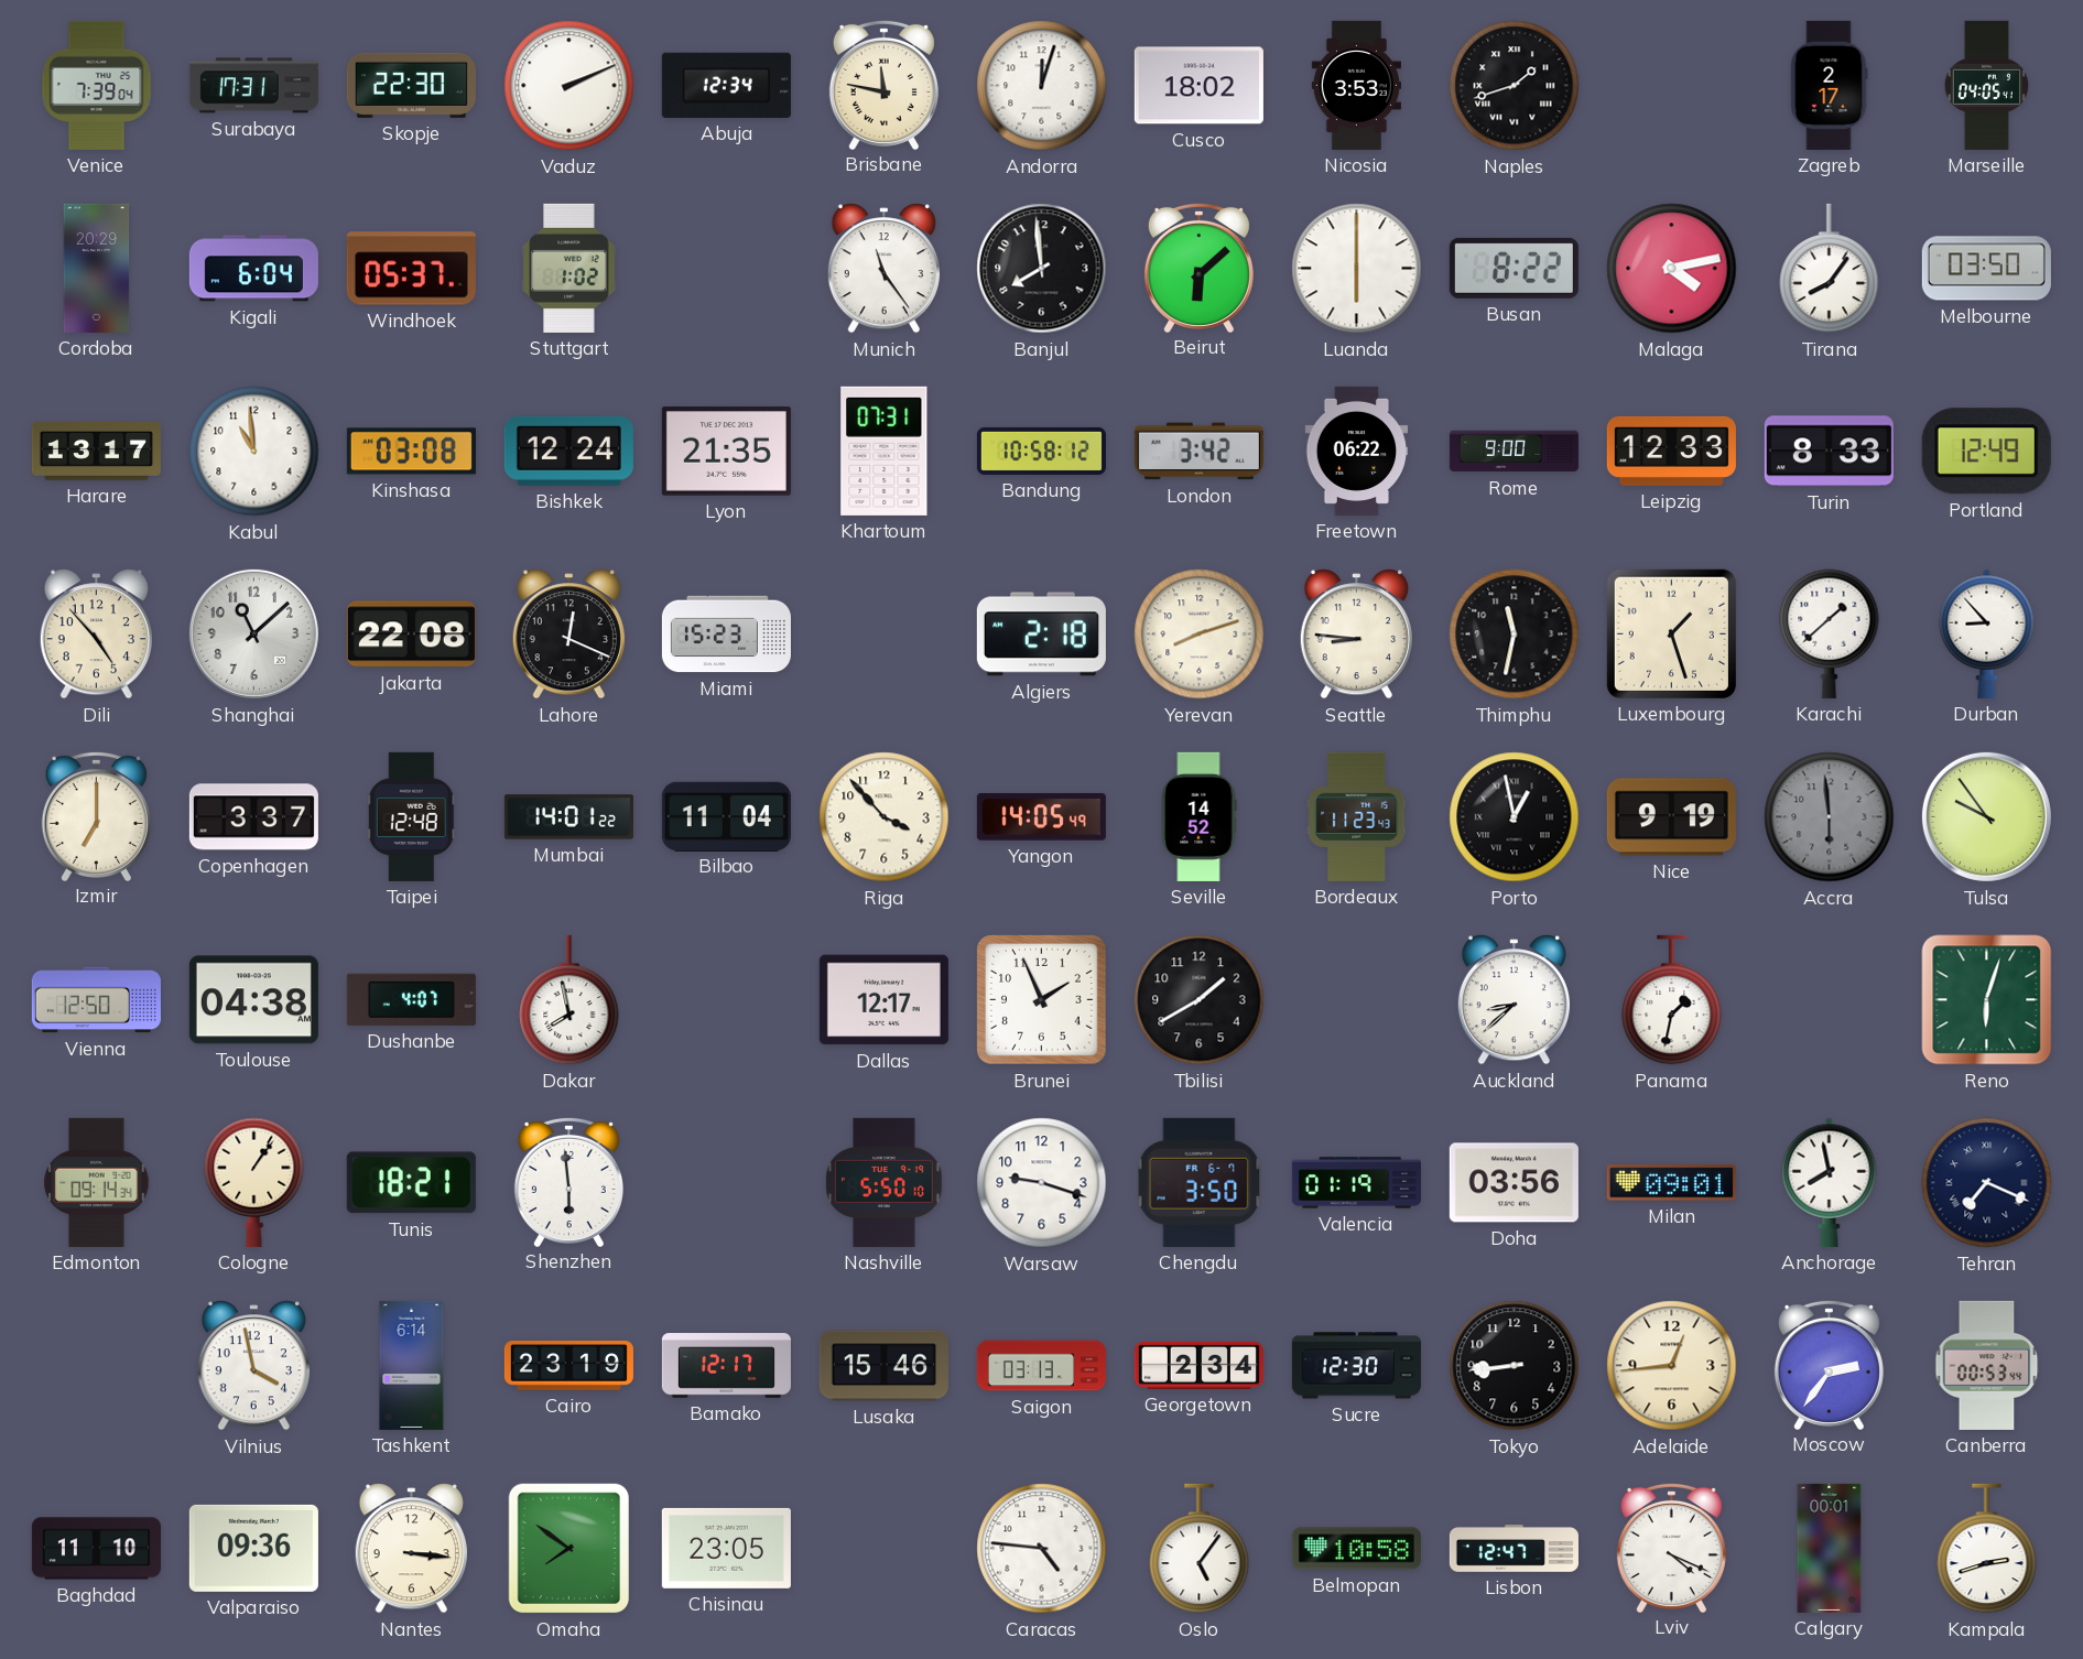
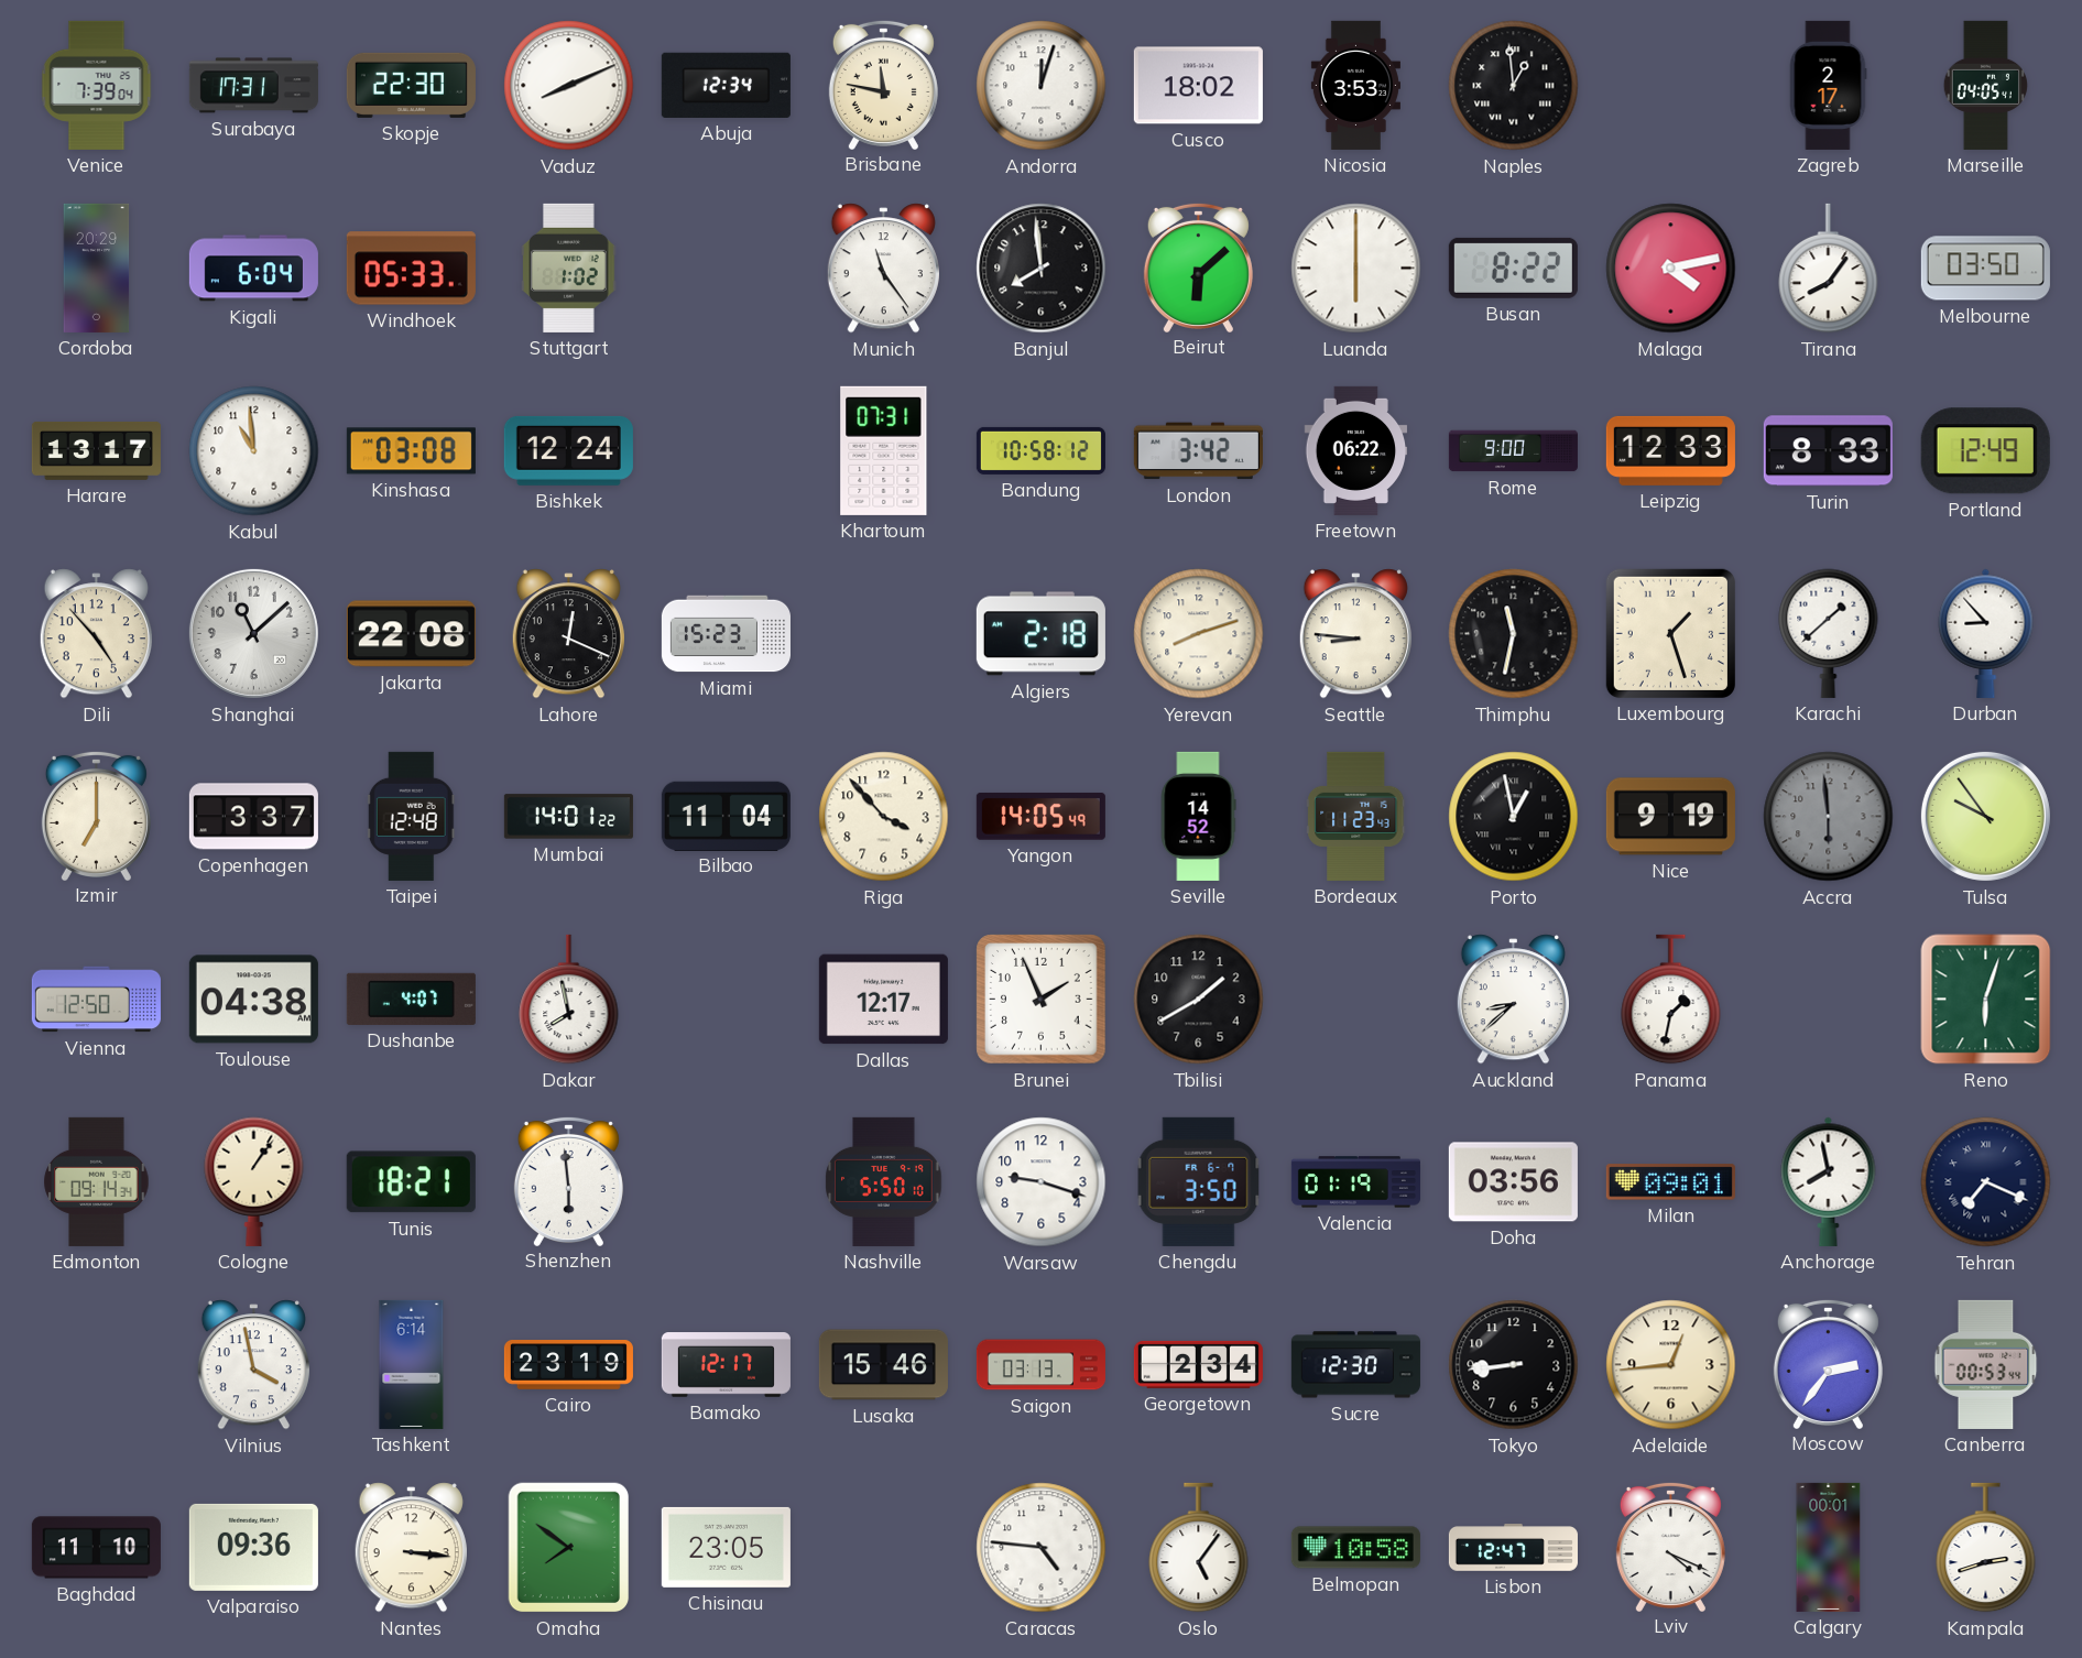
Vaduz: 2:11 -> 8:11
Naples: 1:42 -> 12:59
Windhoek: 05:37 -> 05:33
Lyon: 21:35 -> none
